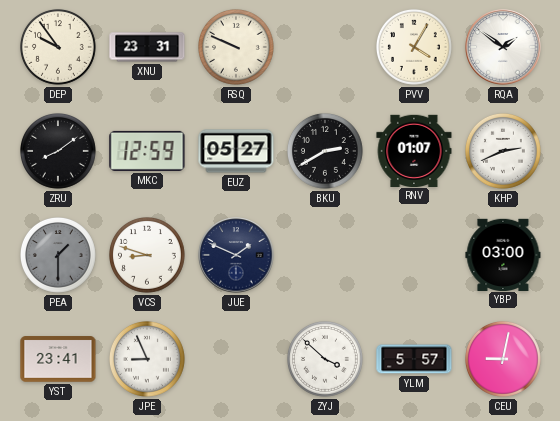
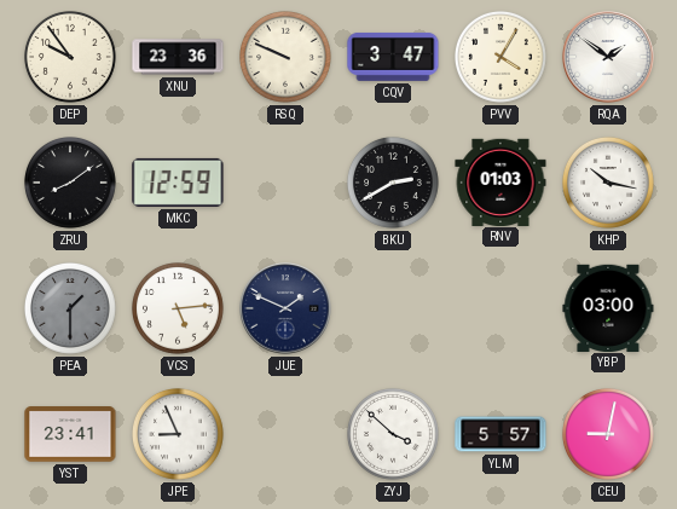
XNU: 23:31 -> 23:36
CQV: none -> 3:47
EUZ: 05:27 -> none
RNV: 01:07 -> 01:03
KHP: 2:41 -> 10:17
VCS: 8:48 -> 5:14
